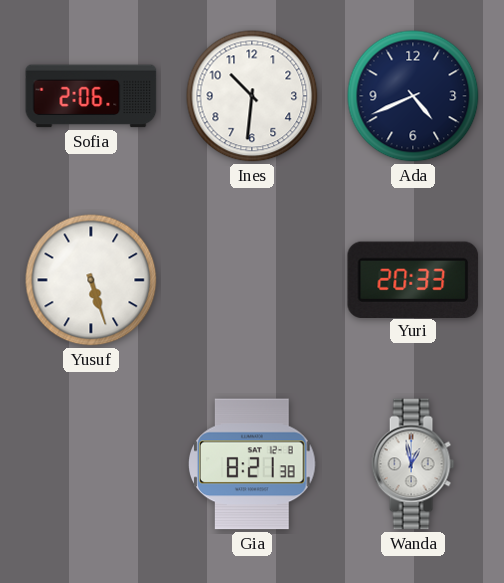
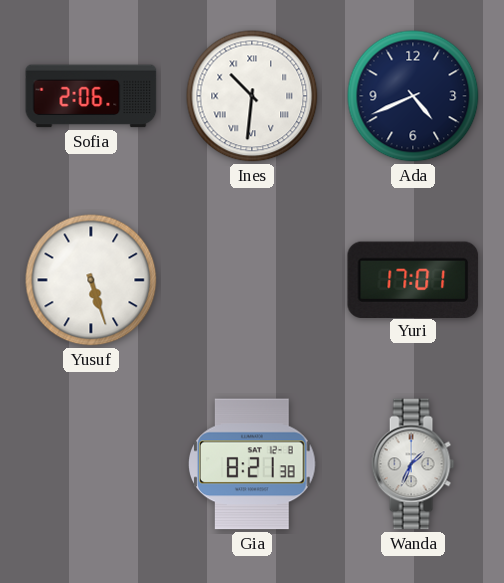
Ines numerals: Arabic -> Roman
Yuri: 20:33 -> 17:01
Wanda: 12:58 -> 1:34
